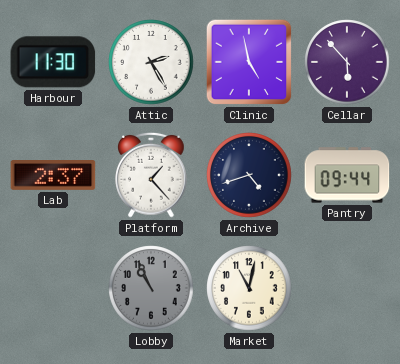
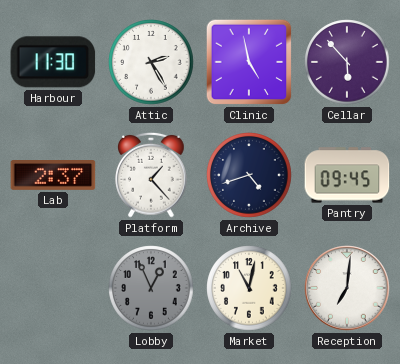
Pantry: 09:44 -> 09:45
Lobby: 10:56 -> 12:56
Reception: none -> 7:01
